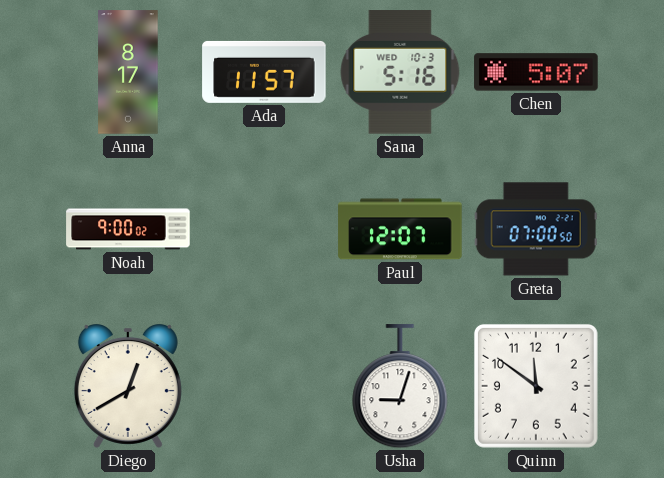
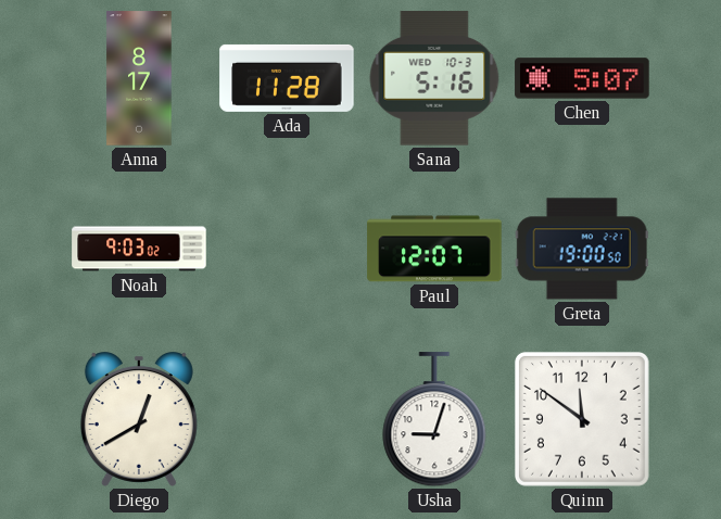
Ada: 11:57 -> 11:28
Noah: 9:00 -> 9:03
Greta: 07:00 -> 19:00
